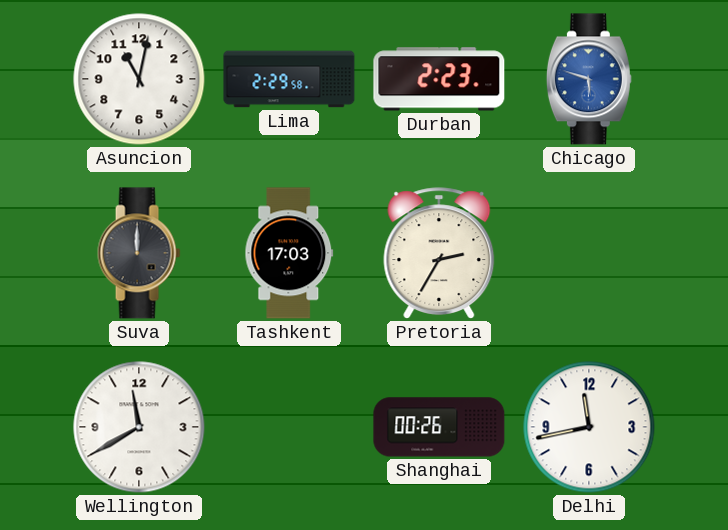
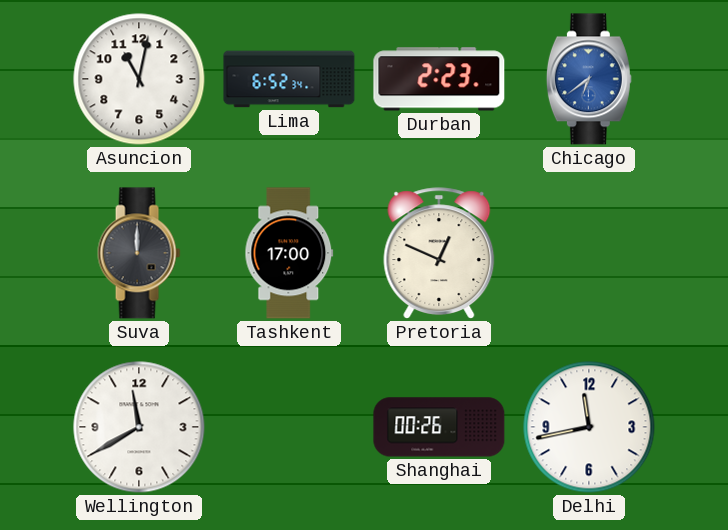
Lima: 2:29 -> 6:52
Chicago: 5:48 -> 6:39
Tashkent: 17:03 -> 17:00
Pretoria: 2:35 -> 12:49
